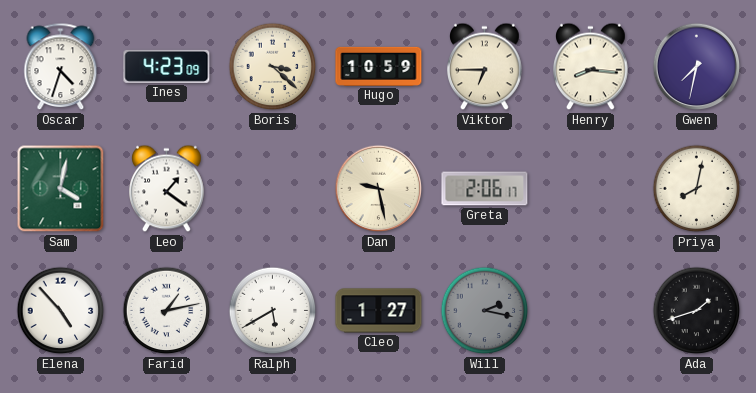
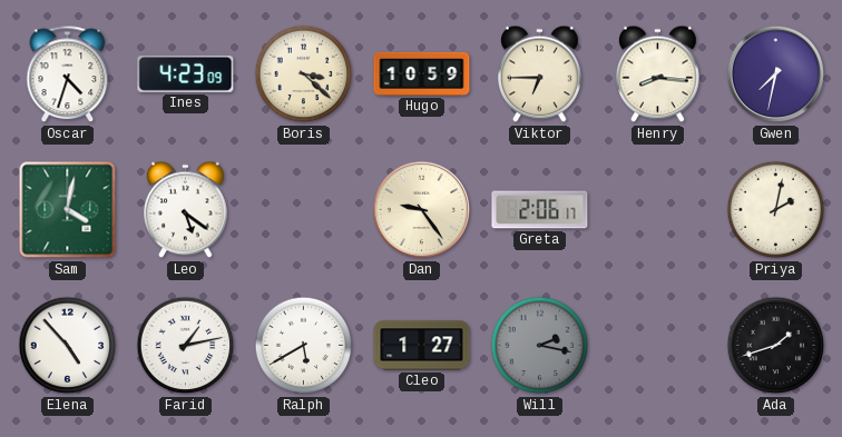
Leo: 1:21 -> 5:21
Dan: 9:28 -> 9:24
Priya: 8:02 -> 2:02
